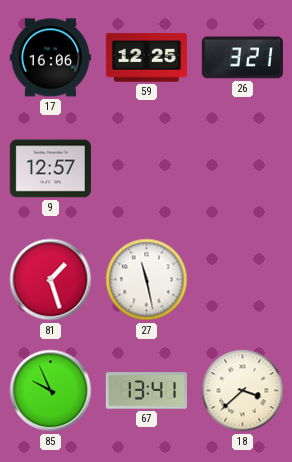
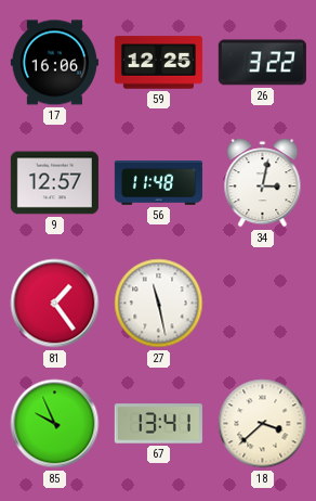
26: 3:21 -> 3:22
56: none -> 11:48
34: none -> 3:02
81: 1:27 -> 1:24
